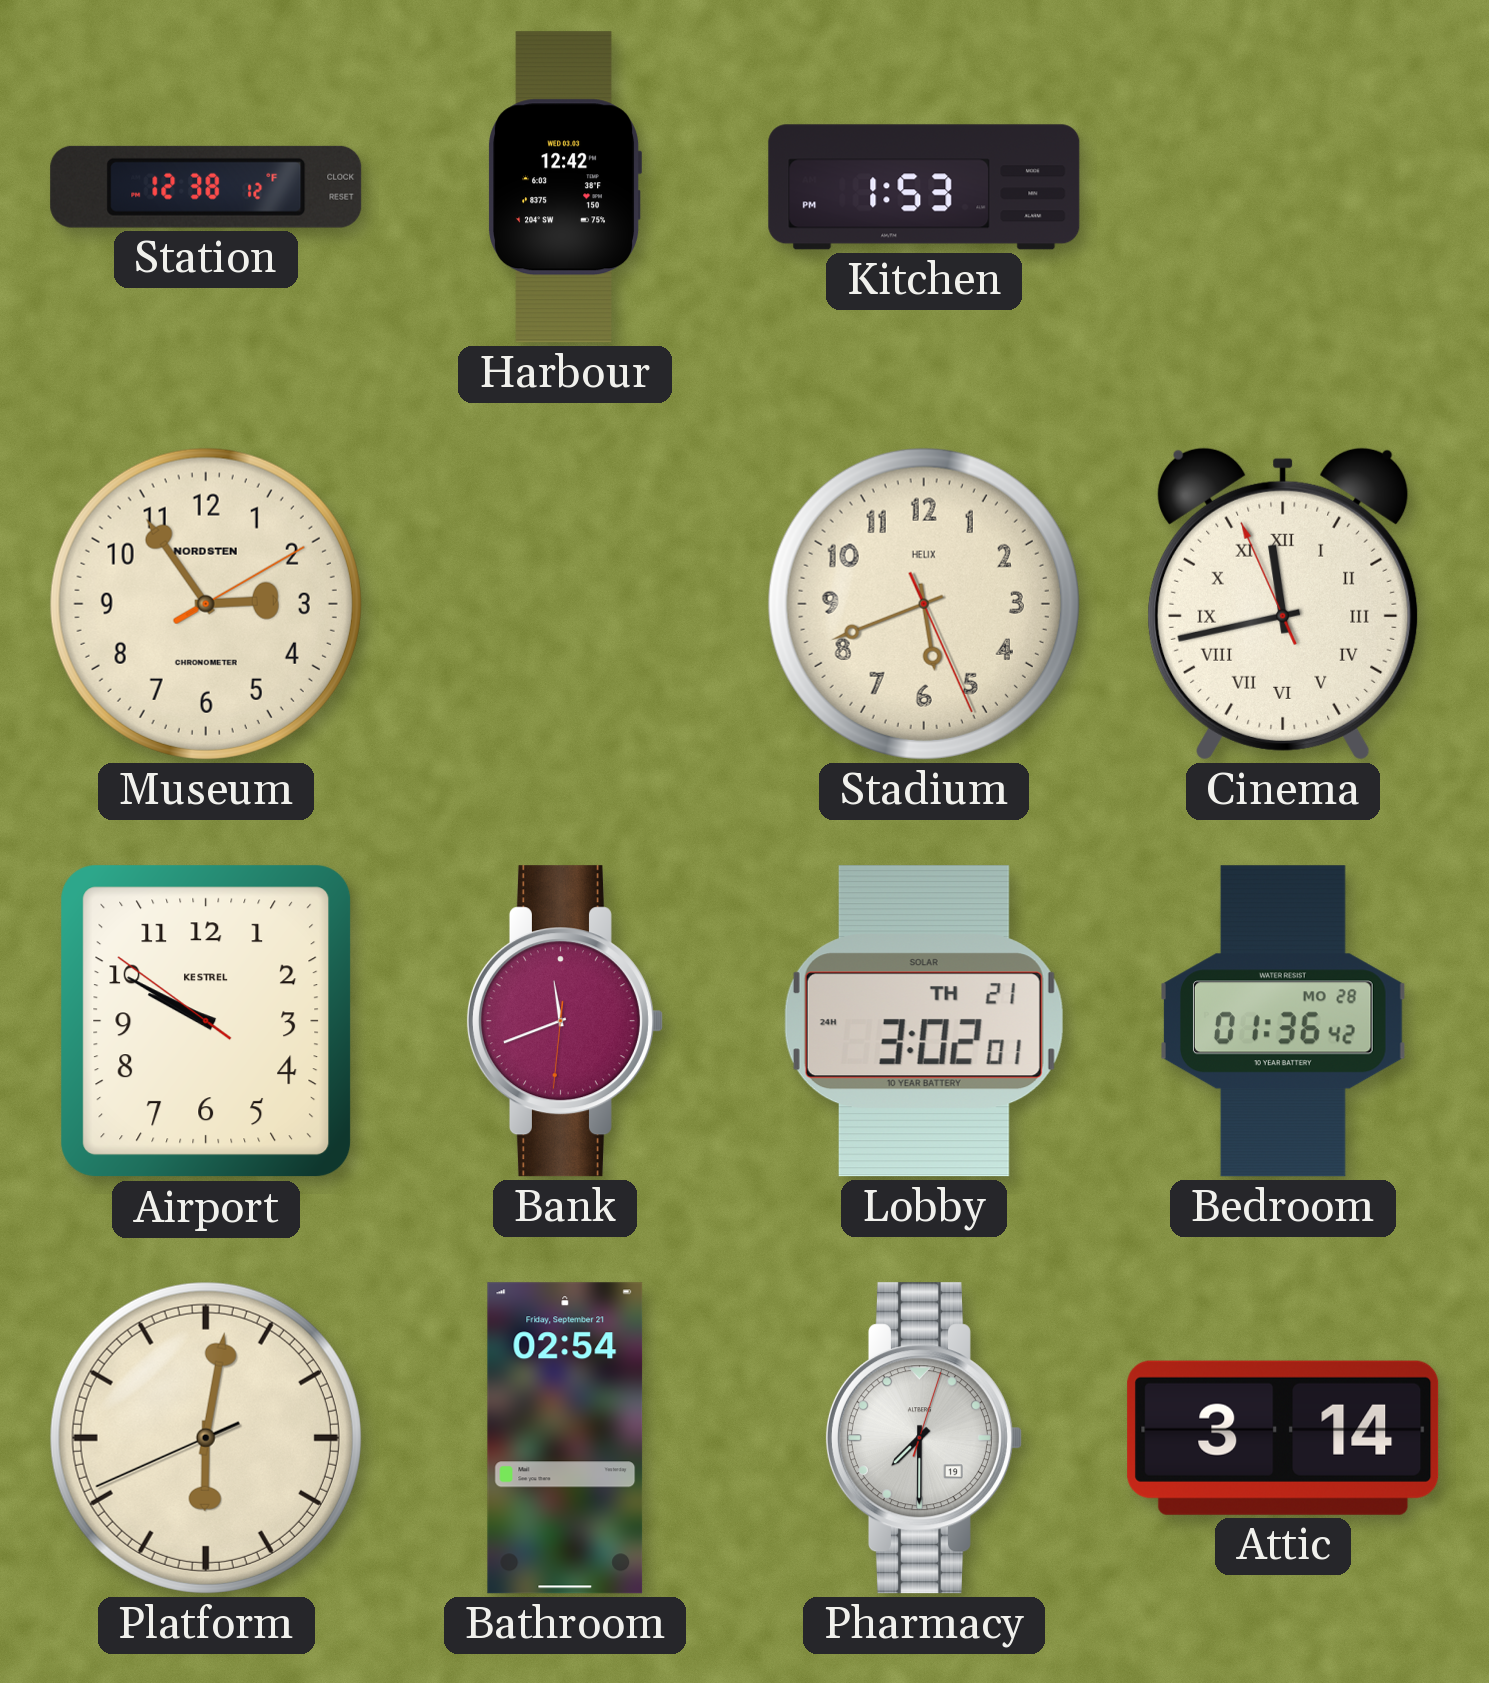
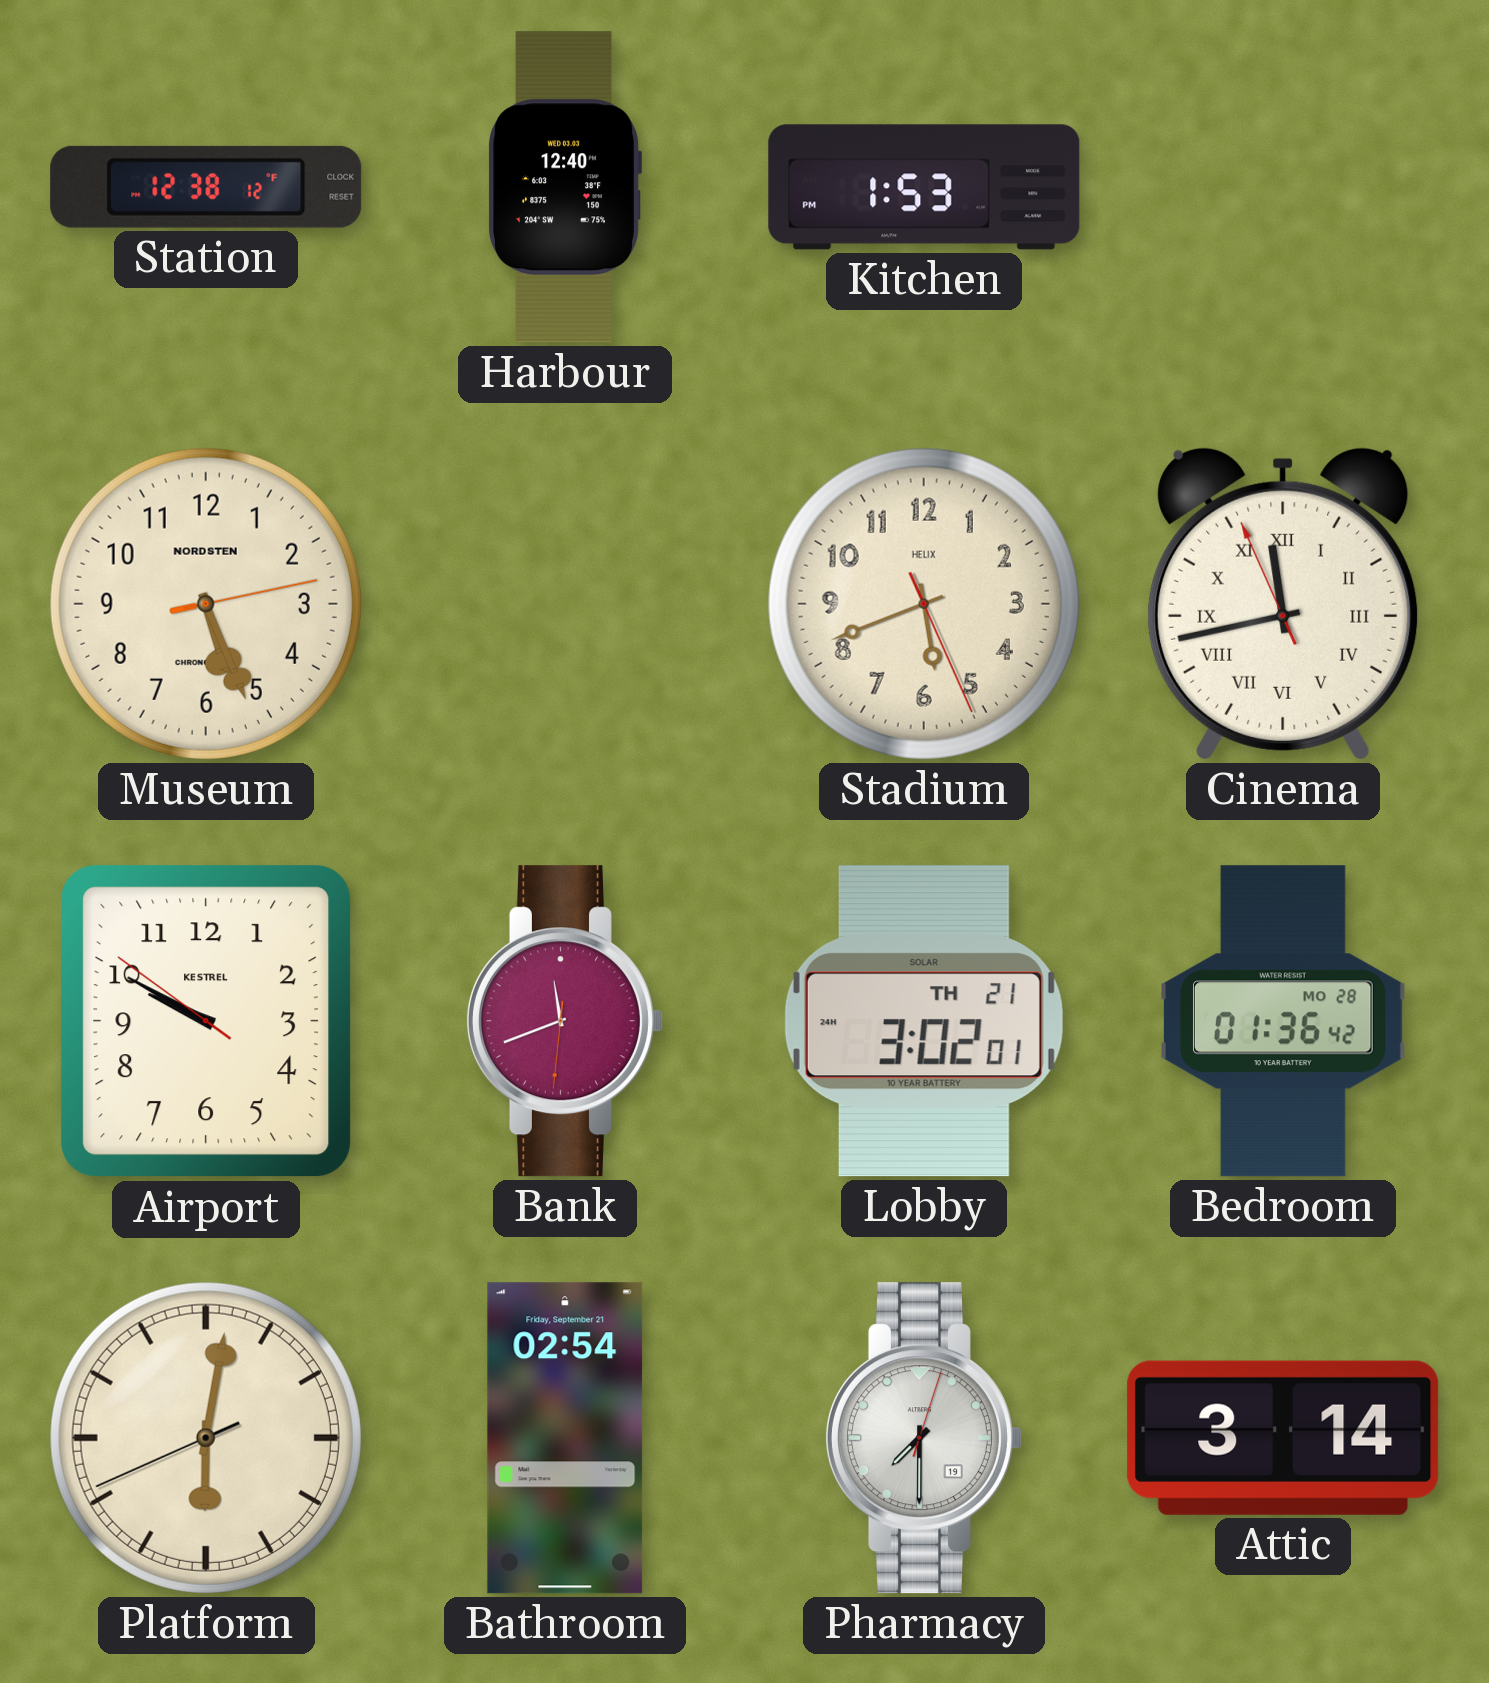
Harbour: 12:42 -> 12:40
Museum: 2:54 -> 5:26
